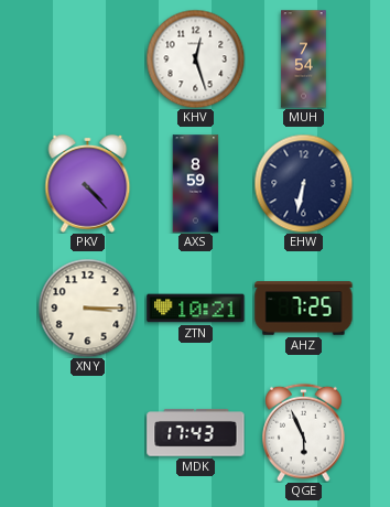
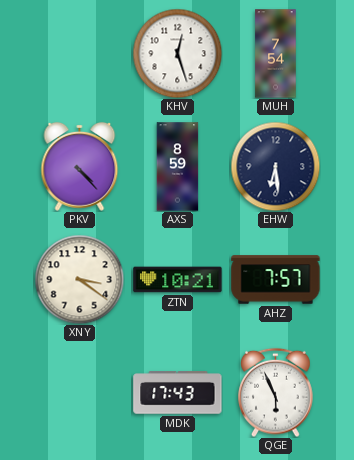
EHW: 6:32 -> 6:29
XNY: 3:15 -> 3:21
AHZ: 7:25 -> 7:57
